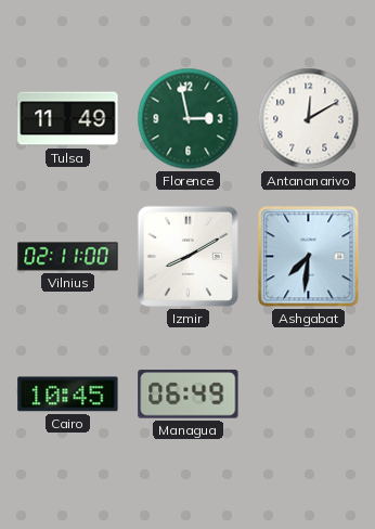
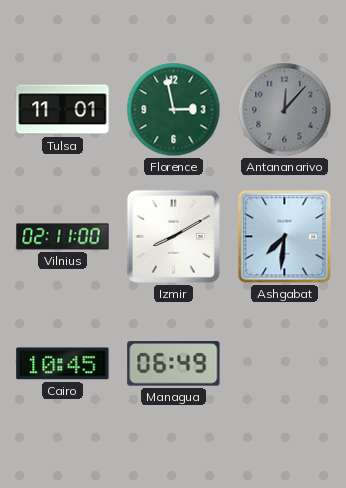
Tulsa: 11:49 -> 11:01
Antananarivo: 12:10 -> 12:07
Antananarivo dial: white -> grey
